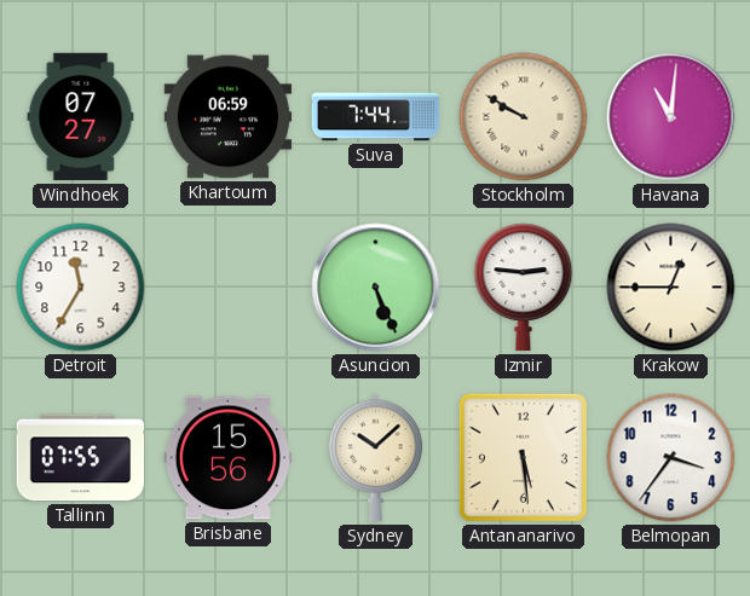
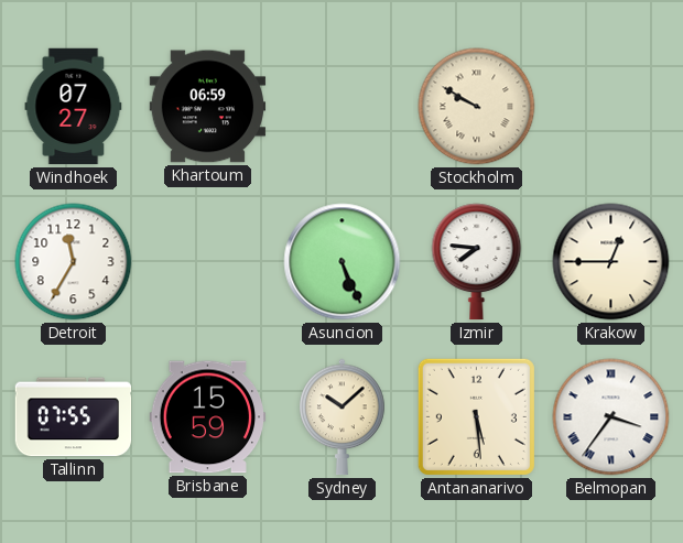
Suva: 7:44 -> none
Havana: 11:01 -> none
Izmir: 2:46 -> 7:46
Brisbane: 15:56 -> 15:59
Belmopan numerals: Arabic -> Roman
